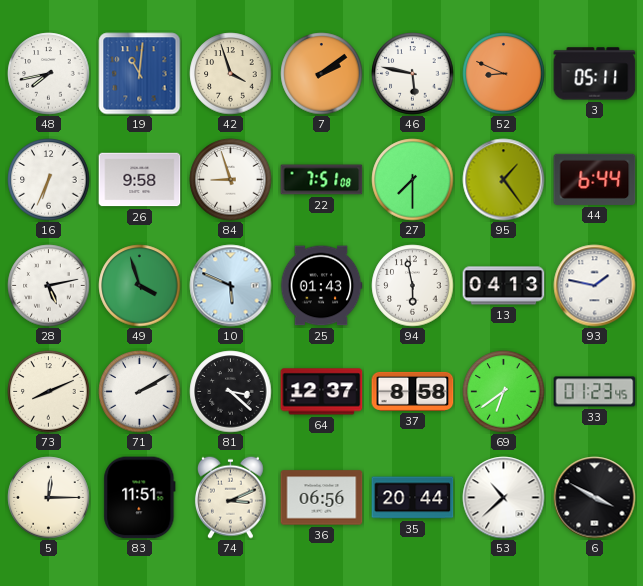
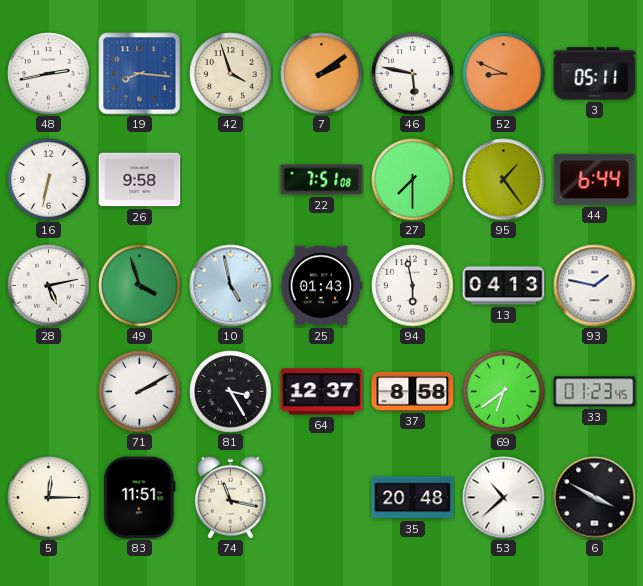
48: 7:43 -> 2:43
19: 11:01 -> 8:16
16: 6:34 -> 6:32
84: 8:57 -> none
10: 5:49 -> 4:58
73: 8:11 -> none
81: 3:22 -> 3:25
74: 3:11 -> 11:17
36: 06:56 -> none
35: 20:44 -> 20:48
